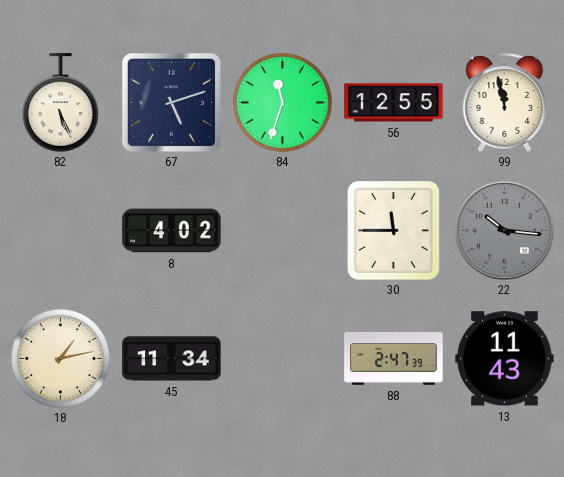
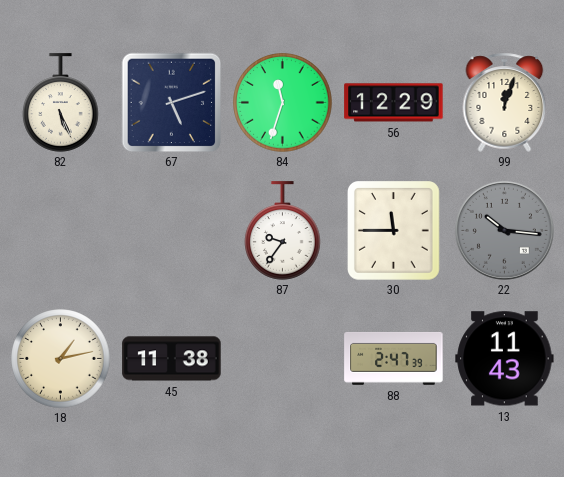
56: 12:55 -> 12:29
99: 11:58 -> 12:03
8: 4:02 -> none
87: none -> 9:36
45: 11:34 -> 11:38
